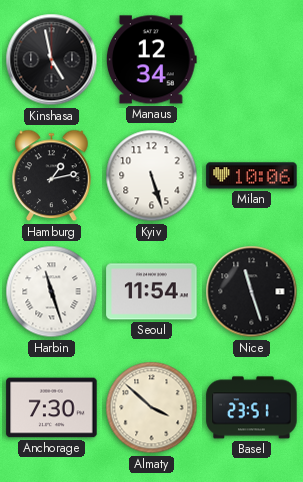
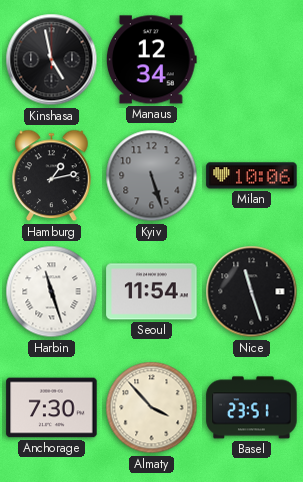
Kyiv dial: white -> grey
Almaty: 3:52 -> 3:53
